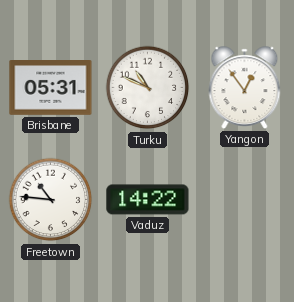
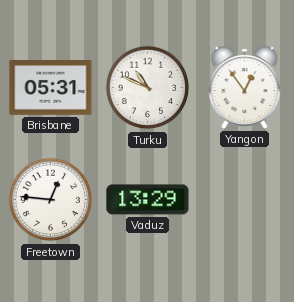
Freetown: 10:46 -> 12:46
Vaduz: 14:22 -> 13:29
